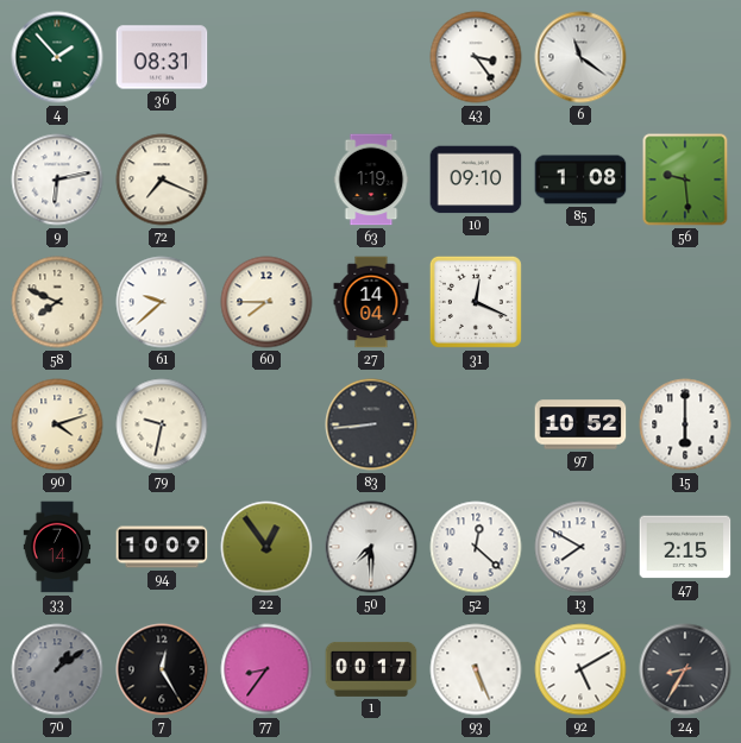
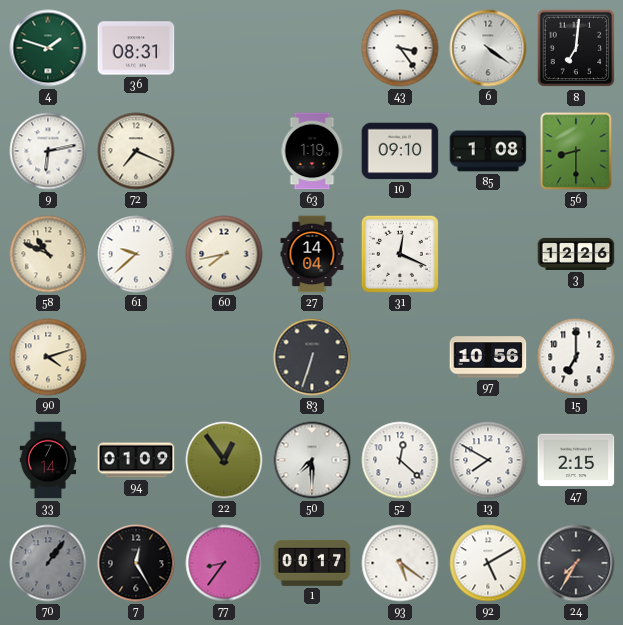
4: 1:53 -> 1:48
6: 11:21 -> 4:21
8: none -> 7:01
56: 9:29 -> 8:30
58: 7:49 -> 10:49
60: 7:45 -> 7:43
3: none -> 12:26
79: 9:32 -> none
83: 8:44 -> 6:33
97: 10:52 -> 10:56
15: 6:00 -> 7:00
94: 10:09 -> 01:09
70: 1:09 -> 1:06
93: 5:26 -> 5:21
24: 8:35 -> 7:35
